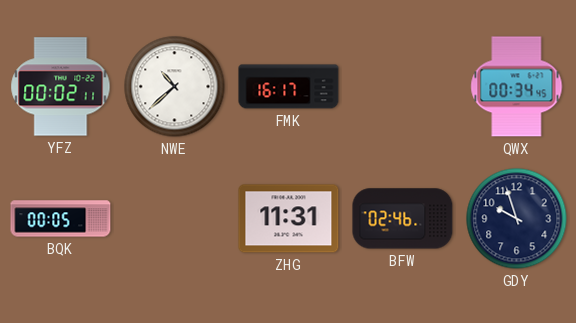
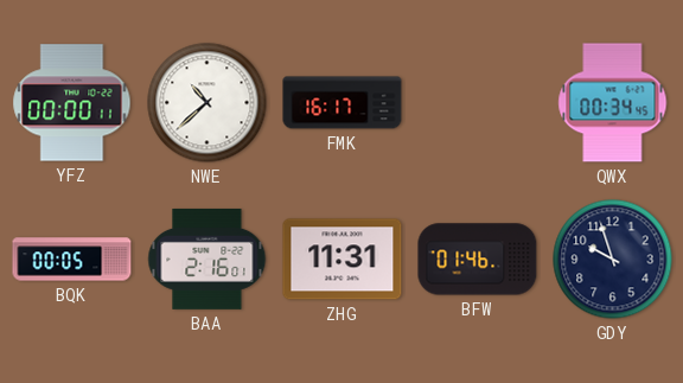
YFZ: 00:02 -> 00:00
BAA: none -> 2:16
BFW: 02:46 -> 01:46
